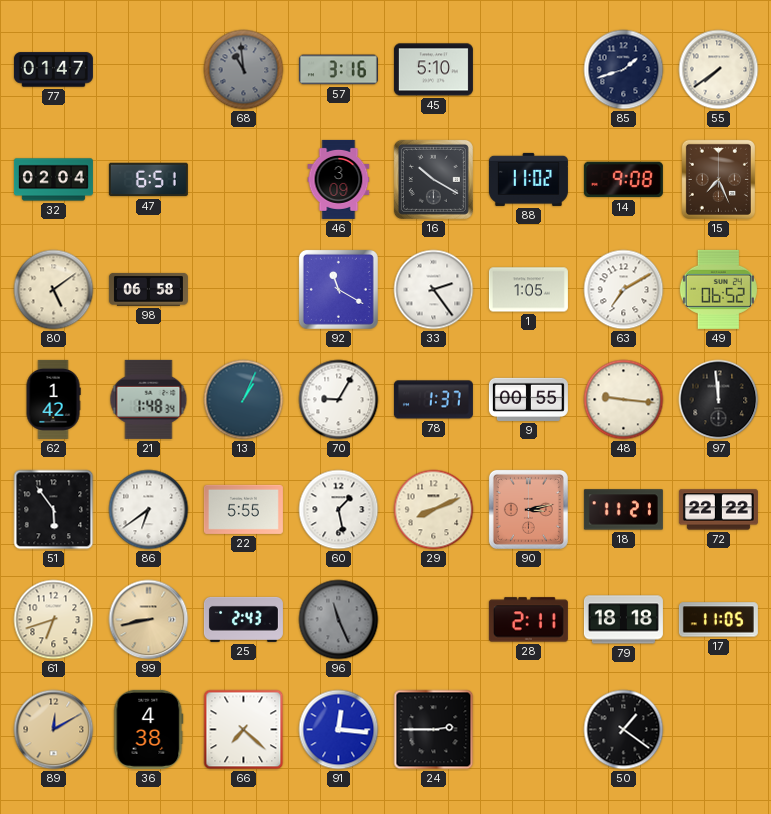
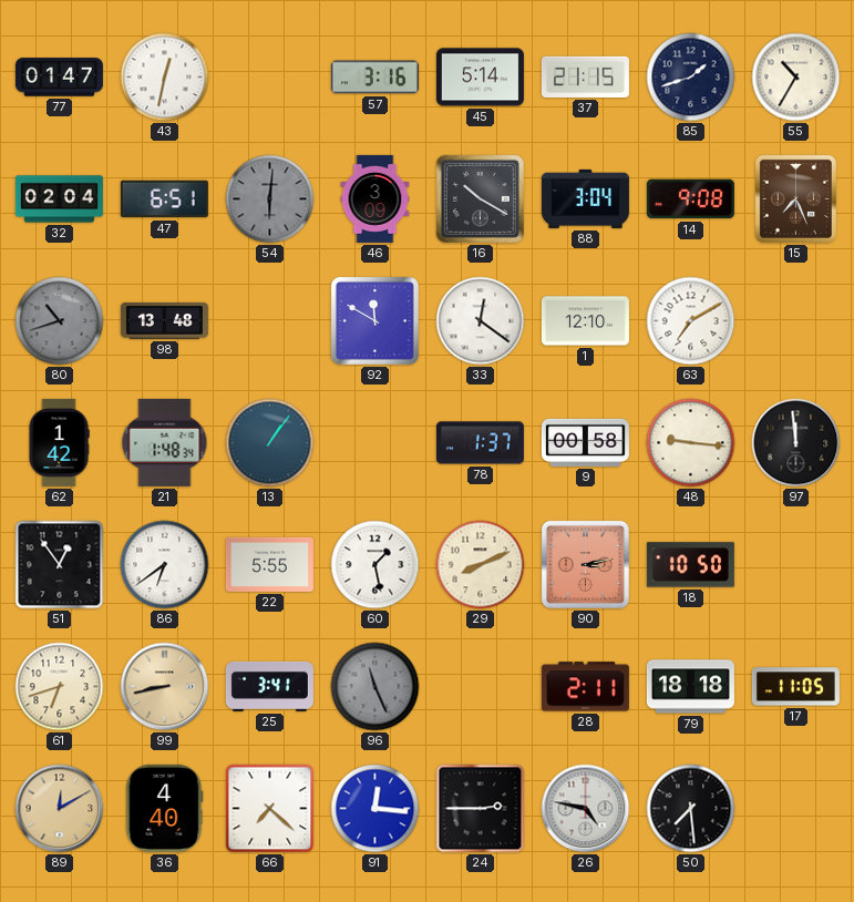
43: none -> 12:32
68: 10:59 -> none
45: 5:10 -> 5:14
37: none -> 21:15
55: 7:39 -> 10:35
54: none -> 6:01
88: 11:02 -> 3:04
80: 5:09 -> 10:42
80 dial: cream -> grey
98: 06:58 -> 13:48
92: 11:20 -> 11:50
33: 2:24 -> 12:21
1: 1:05 -> 12:10
49: 06:52 -> none
13: 1:04 -> 1:06
70: 9:05 -> none
9: 00:55 -> 00:58
51: 5:54 -> 12:54
18: 11:21 -> 10:50
72: 22:22 -> none
25: 2:43 -> 3:41
36: 4:38 -> 4:40
26: none -> 4:47
50: 1:21 -> 7:29
